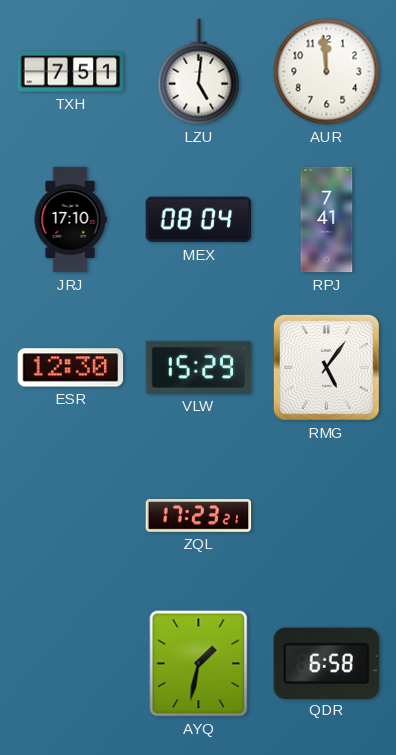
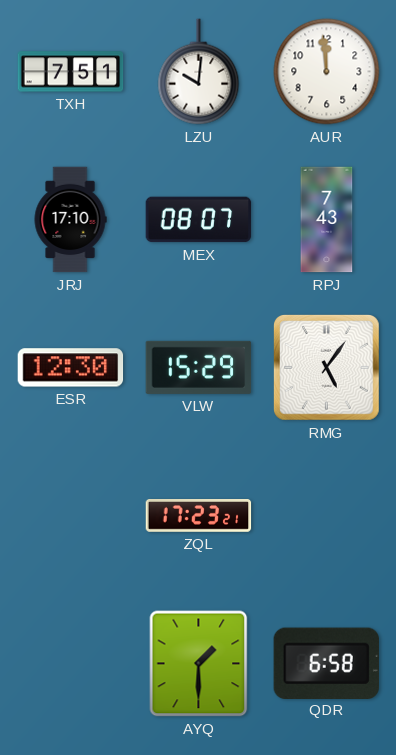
LZU: 5:01 -> 10:01
MEX: 08:04 -> 08:07
RPJ: 7:41 -> 7:43
AYQ: 1:32 -> 1:30
